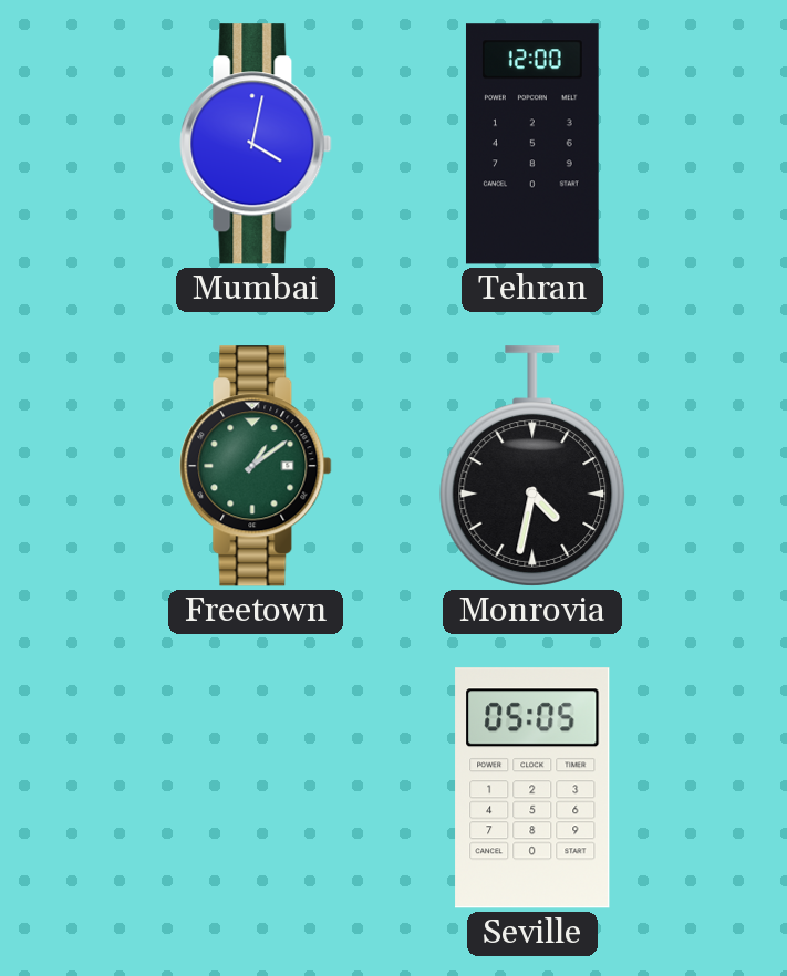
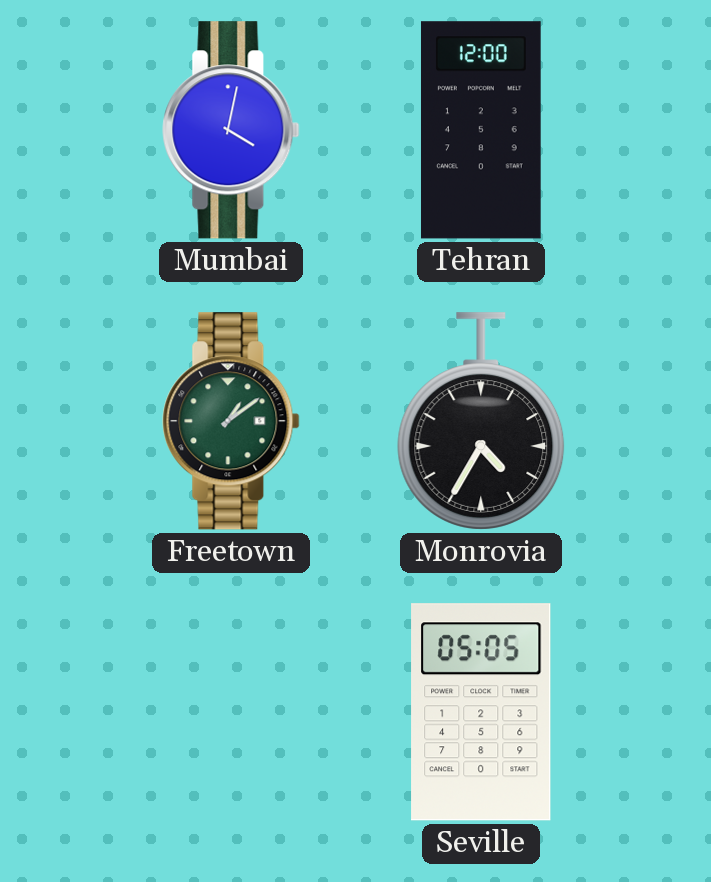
Monrovia: 4:32 -> 4:35
